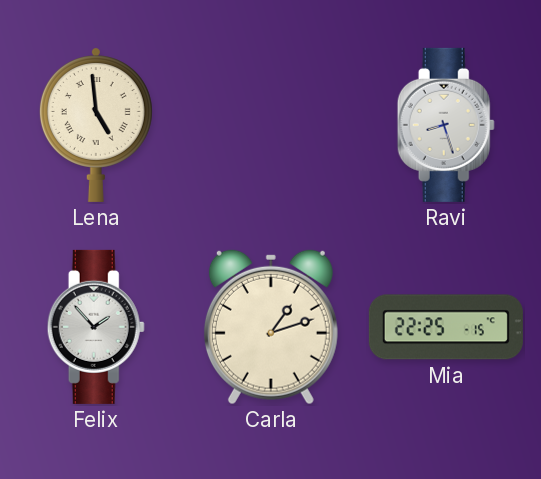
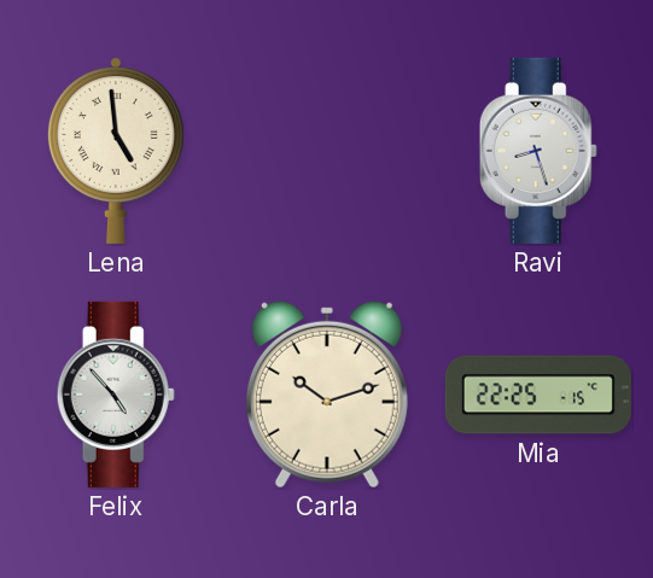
Felix: 1:53 -> 4:53
Carla: 1:12 -> 10:12
